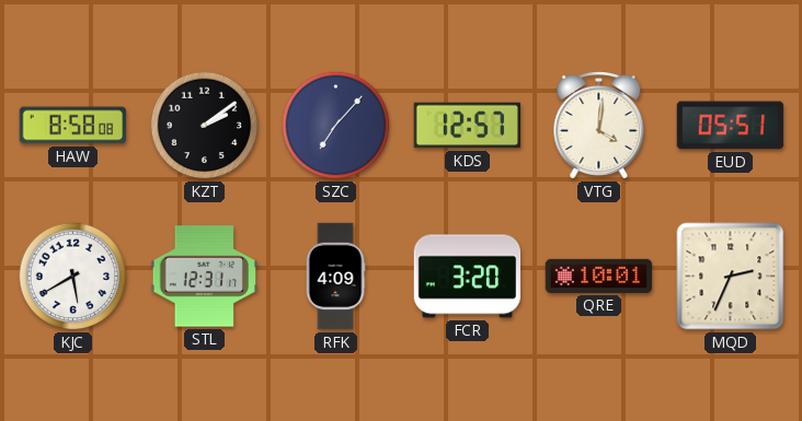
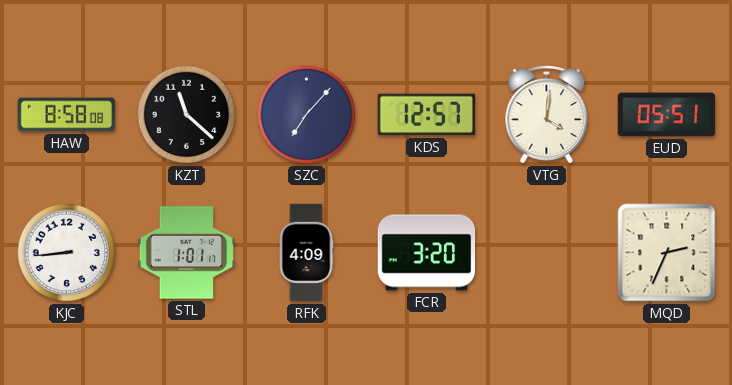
KZT: 2:09 -> 11:22
KJC: 5:40 -> 8:44
STL: 12:31 -> 1:01
QRE: 10:01 -> none
